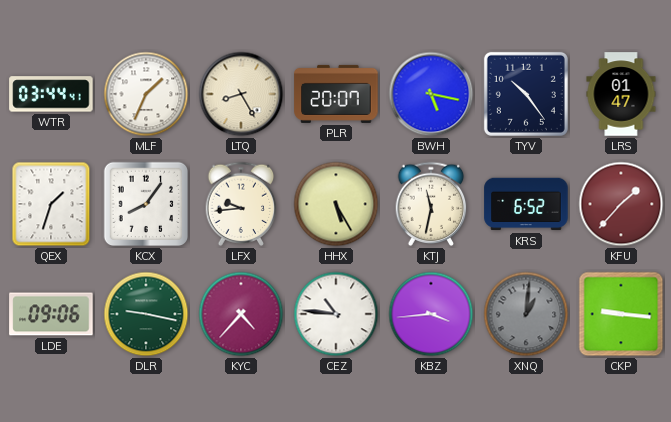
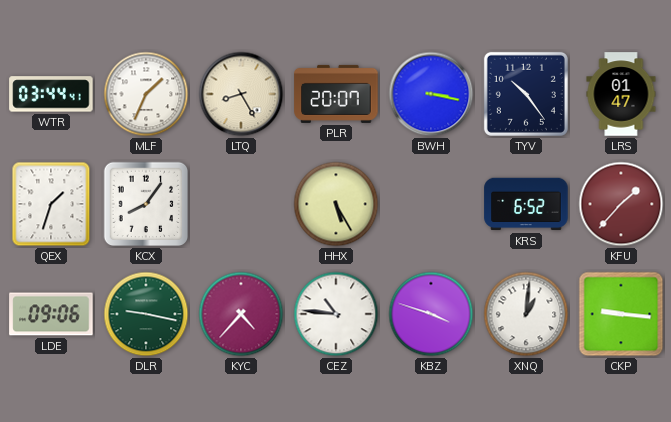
BWH: 5:17 -> 3:17
LFX: 9:44 -> none
KTJ: 11:32 -> none
KBZ: 3:44 -> 3:48
XNQ dial: grey -> white
